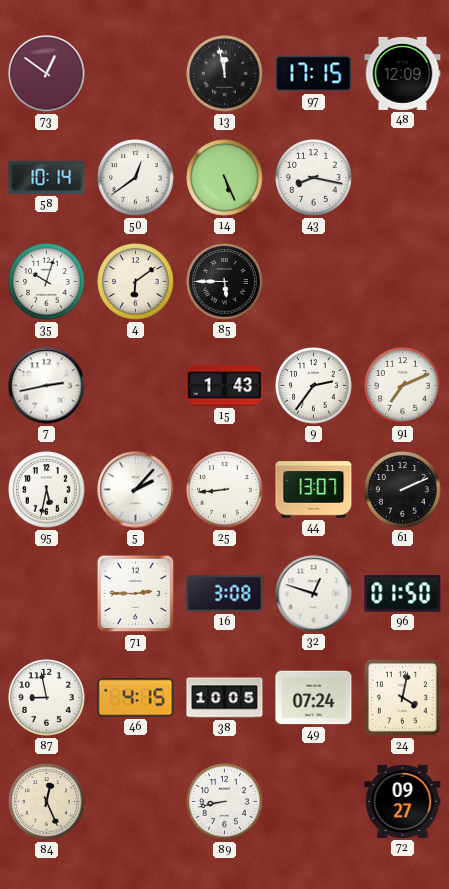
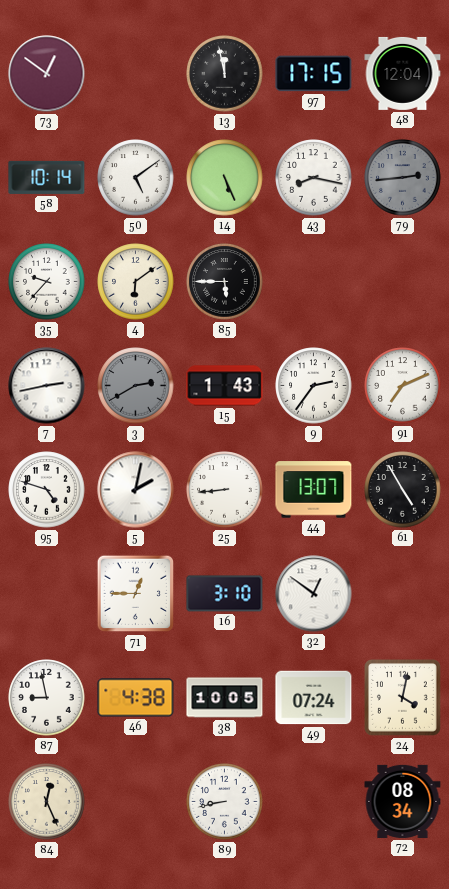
48: 12:09 -> 12:04
50: 12:39 -> 5:09
79: none -> 2:44
35: 10:03 -> 9:37
3: none -> 2:40
95: 5:32 -> 4:48
5: 2:07 -> 2:02
61: 2:11 -> 4:55
71: 2:45 -> 12:45
16: 3:08 -> 3:10
32: 12:48 -> 12:51
96: 01:50 -> none
46: 4:15 -> 4:38
72: 09:27 -> 08:34
